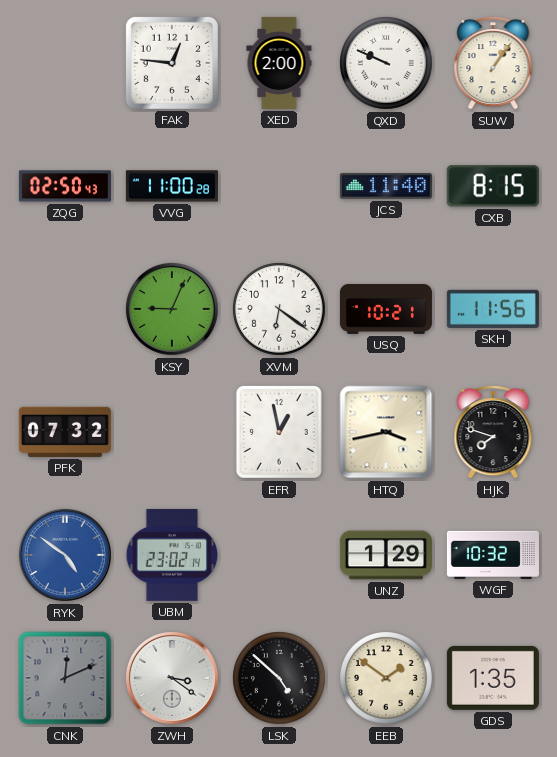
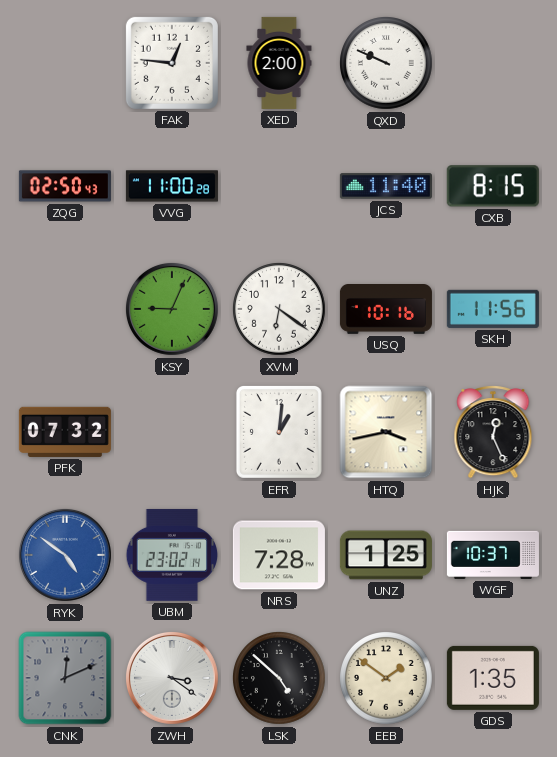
SUW: 1:06 -> none
USQ: 10:21 -> 10:16
EFR: 12:58 -> 1:01
HJK: 7:48 -> 12:26
NRS: none -> 7:28
UNZ: 1:29 -> 1:25
WGF: 10:32 -> 10:37
